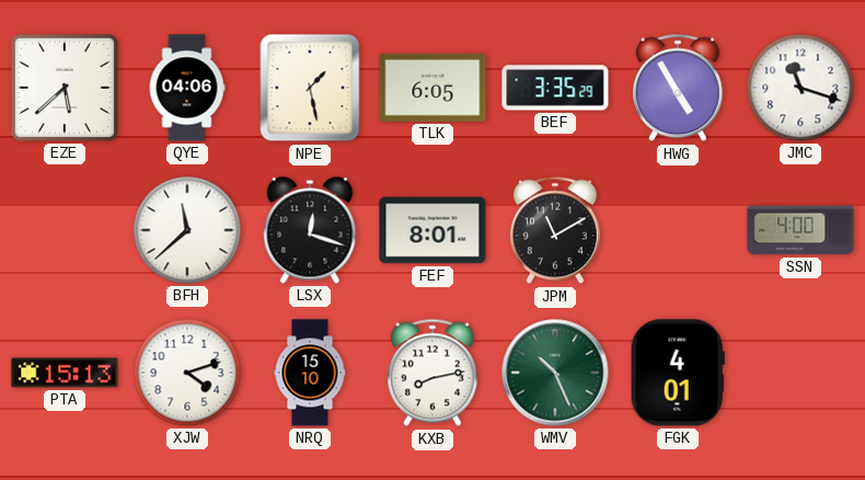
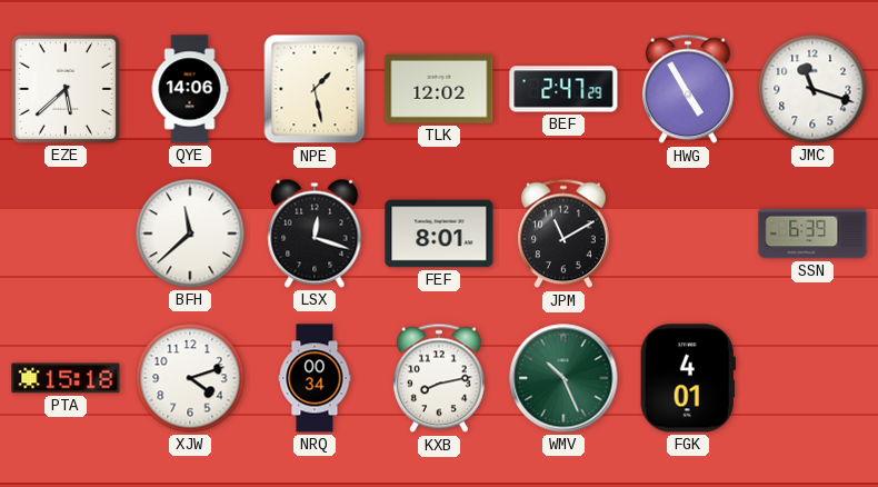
QYE: 04:06 -> 14:06
TLK: 6:05 -> 12:02
BEF: 3:35 -> 2:47
SSN: 4:00 -> 6:39
PTA: 15:13 -> 15:18
NRQ: 15:10 -> 00:34
